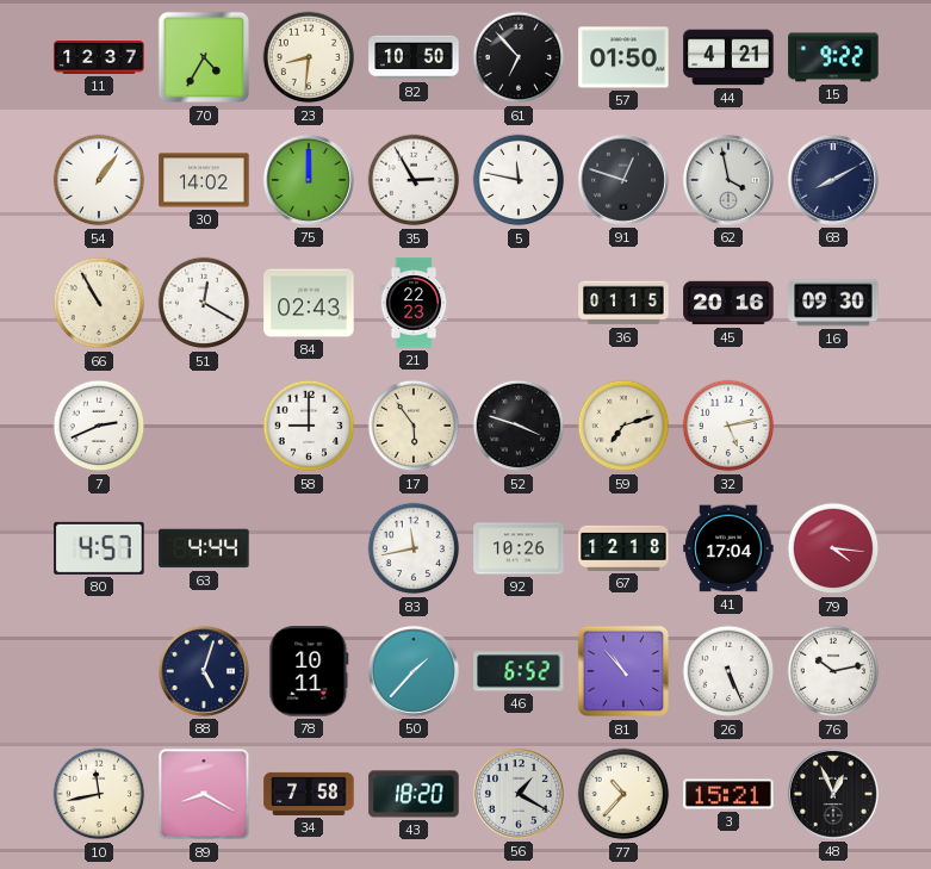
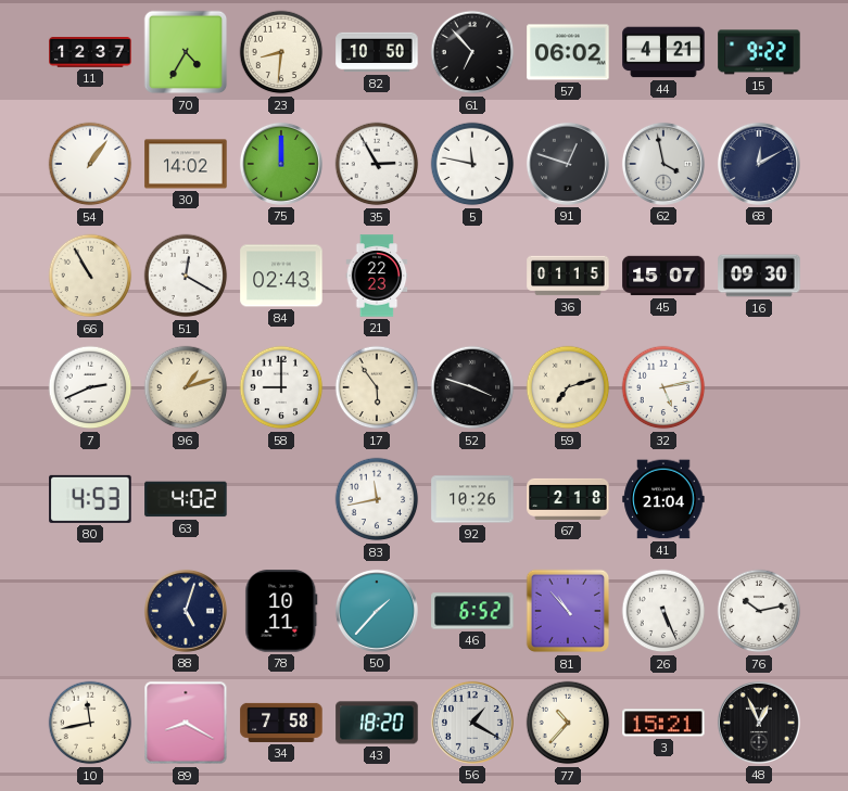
57: 01:50 -> 06:02
68: 8:10 -> 12:10
45: 20:16 -> 15:07
96: none -> 1:12
80: 4:57 -> 4:53
63: 4:44 -> 4:02
67: 12:18 -> 2:18
41: 17:04 -> 21:04
79: 4:16 -> none
